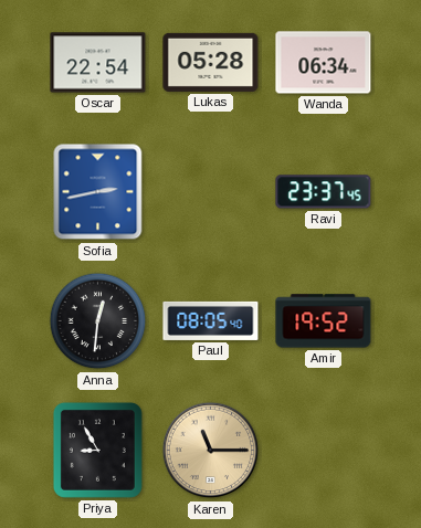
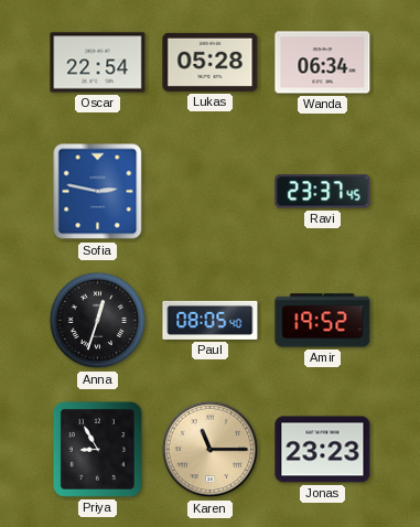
Sofia: 2:43 -> 2:47
Anna: 12:31 -> 12:33
Jonas: none -> 23:23
